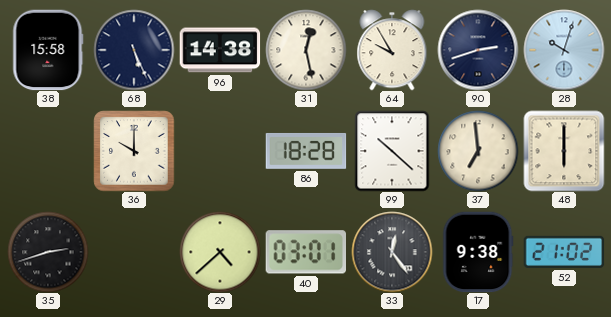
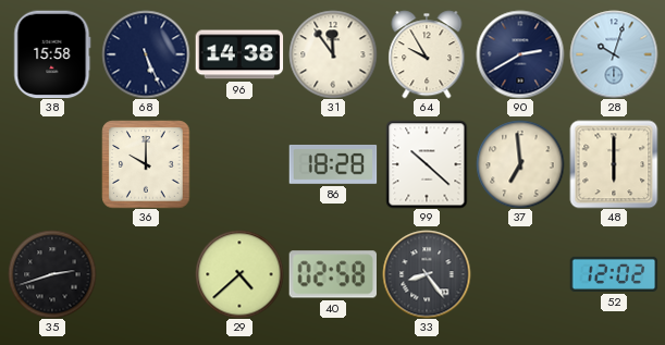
31: 12:28 -> 11:54
90: 2:42 -> 2:40
40: 03:01 -> 02:58
33: 12:24 -> 8:24
17: 9:38 -> none
52: 21:02 -> 12:02
